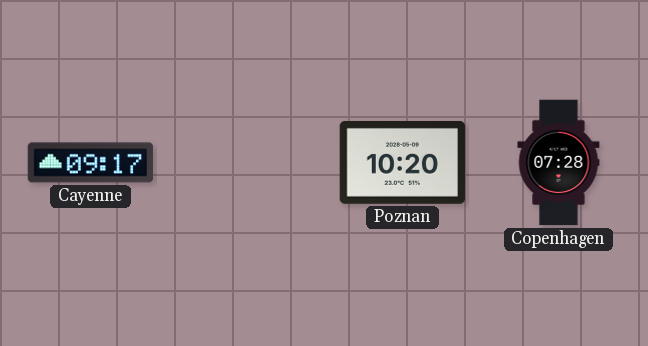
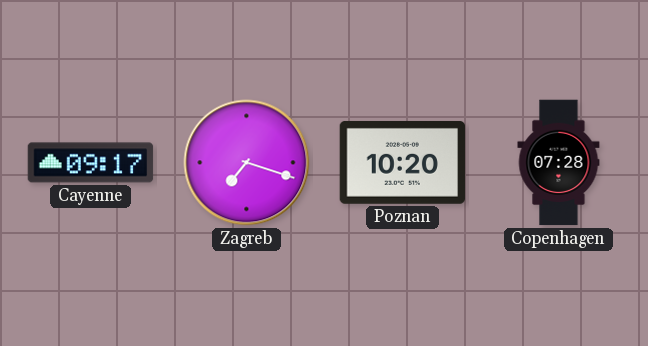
Zagreb: none -> 7:18
